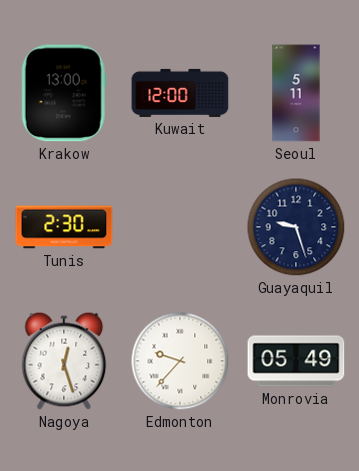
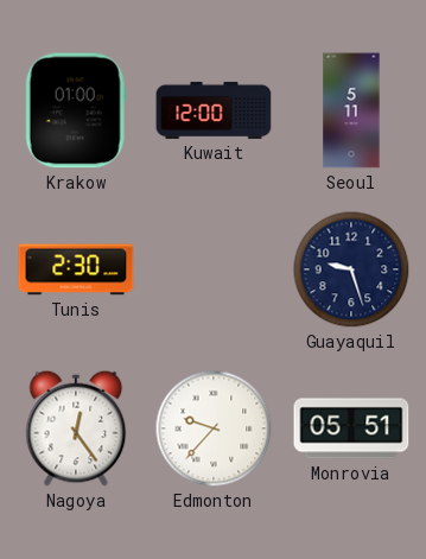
Krakow: 13:00 -> 01:00
Nagoya: 12:27 -> 12:24
Monrovia: 05:49 -> 05:51
